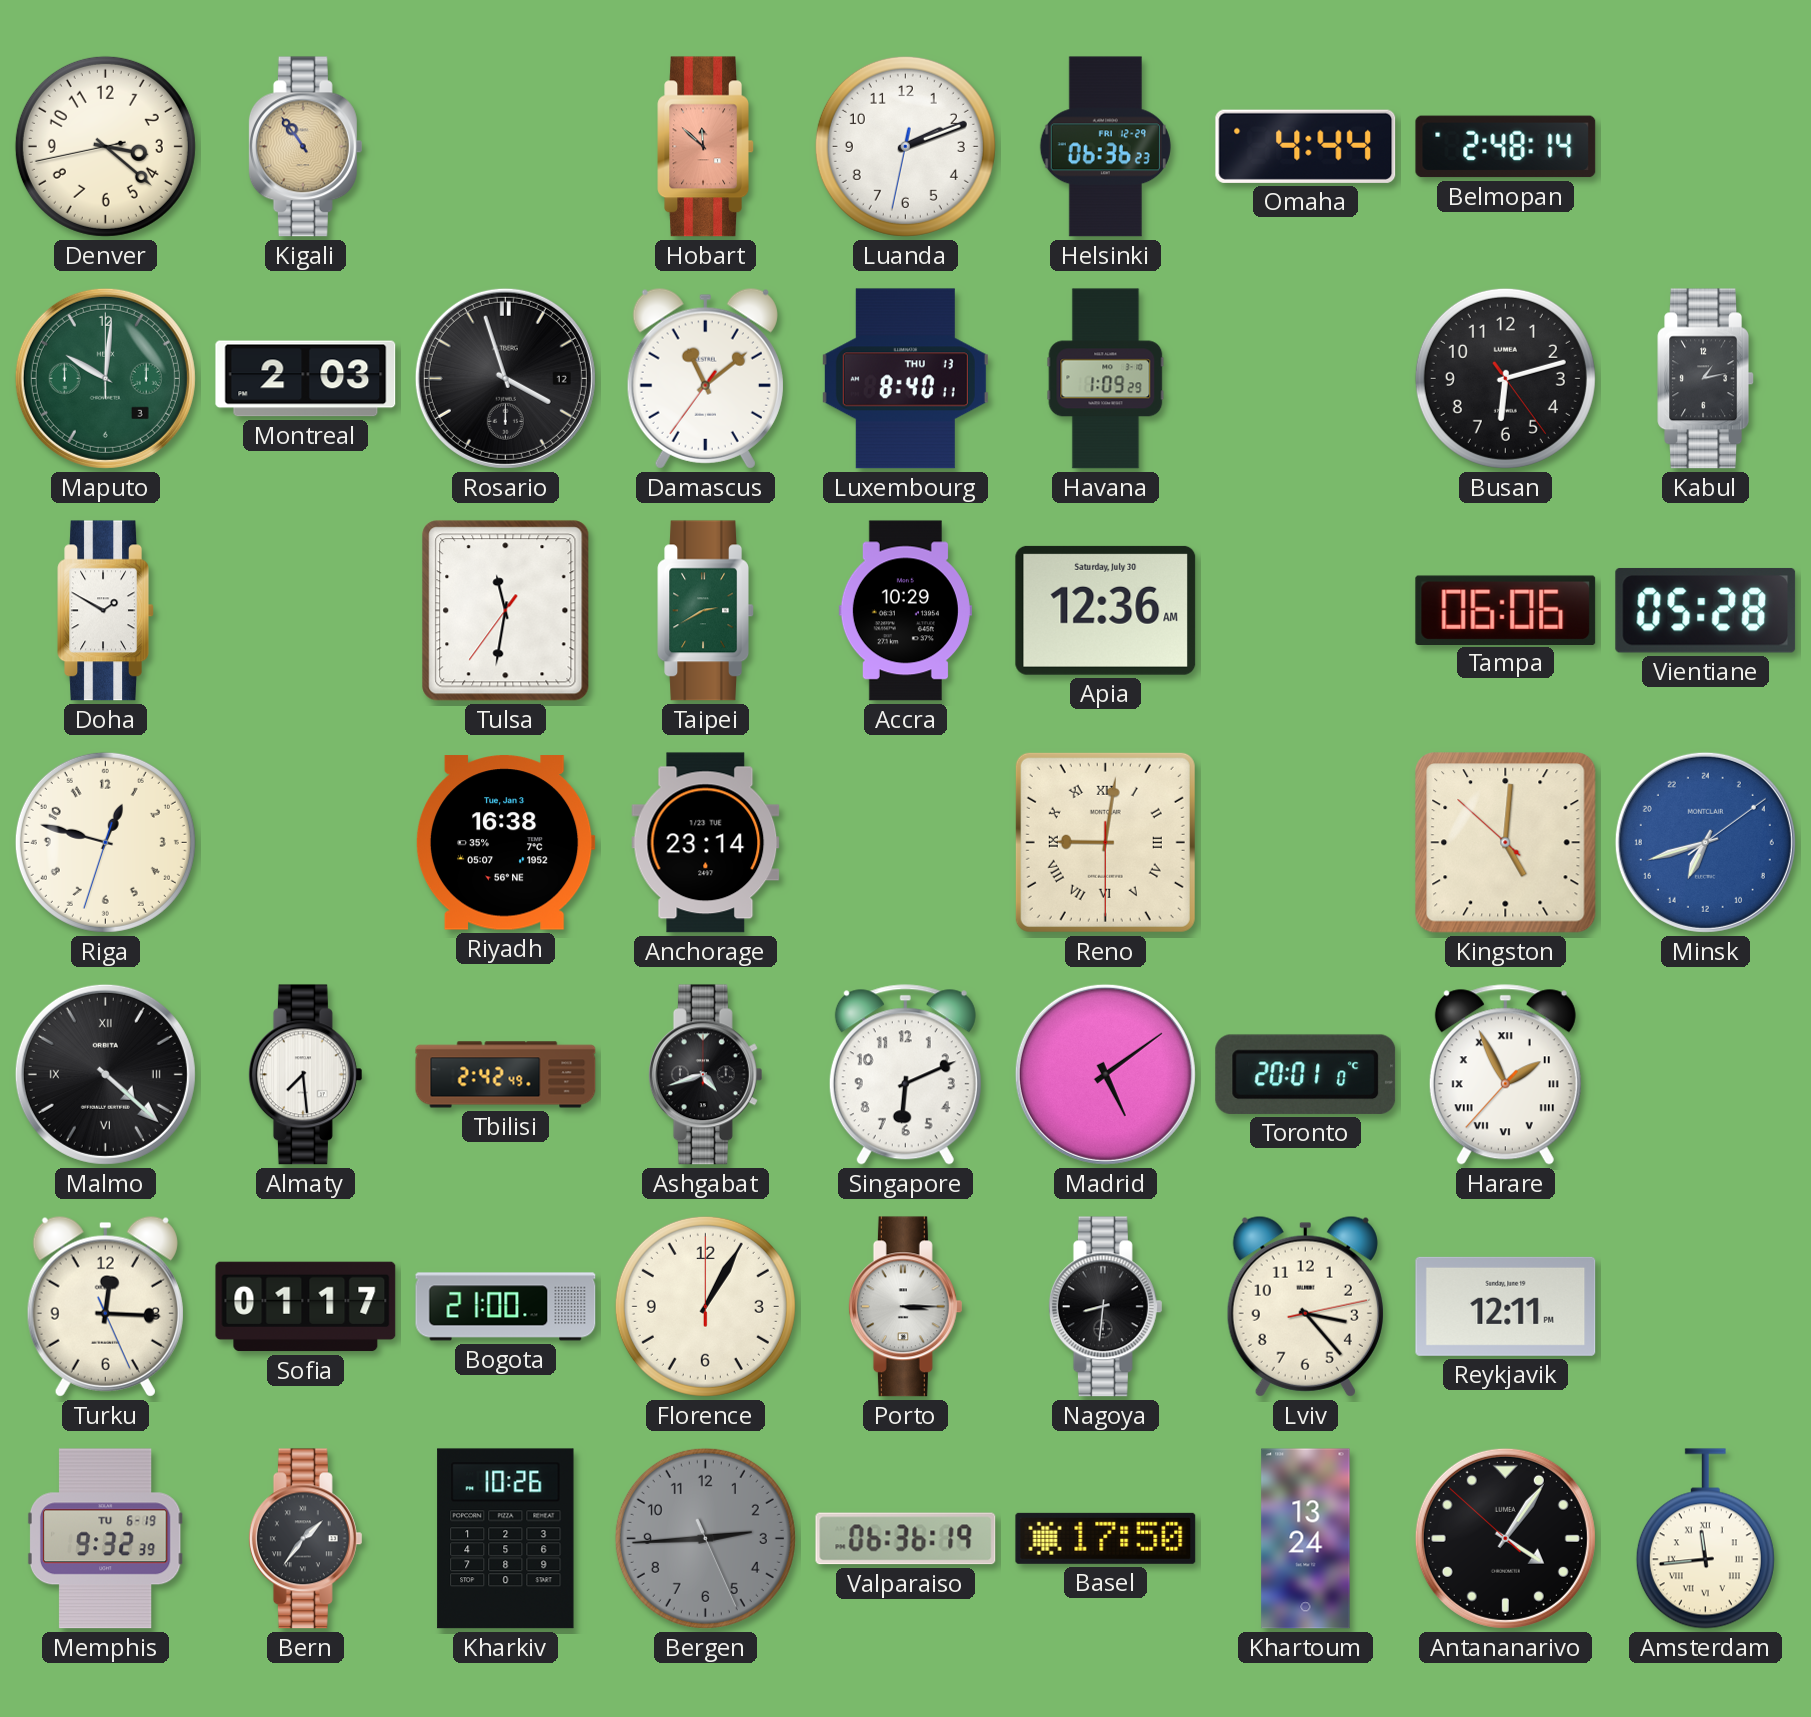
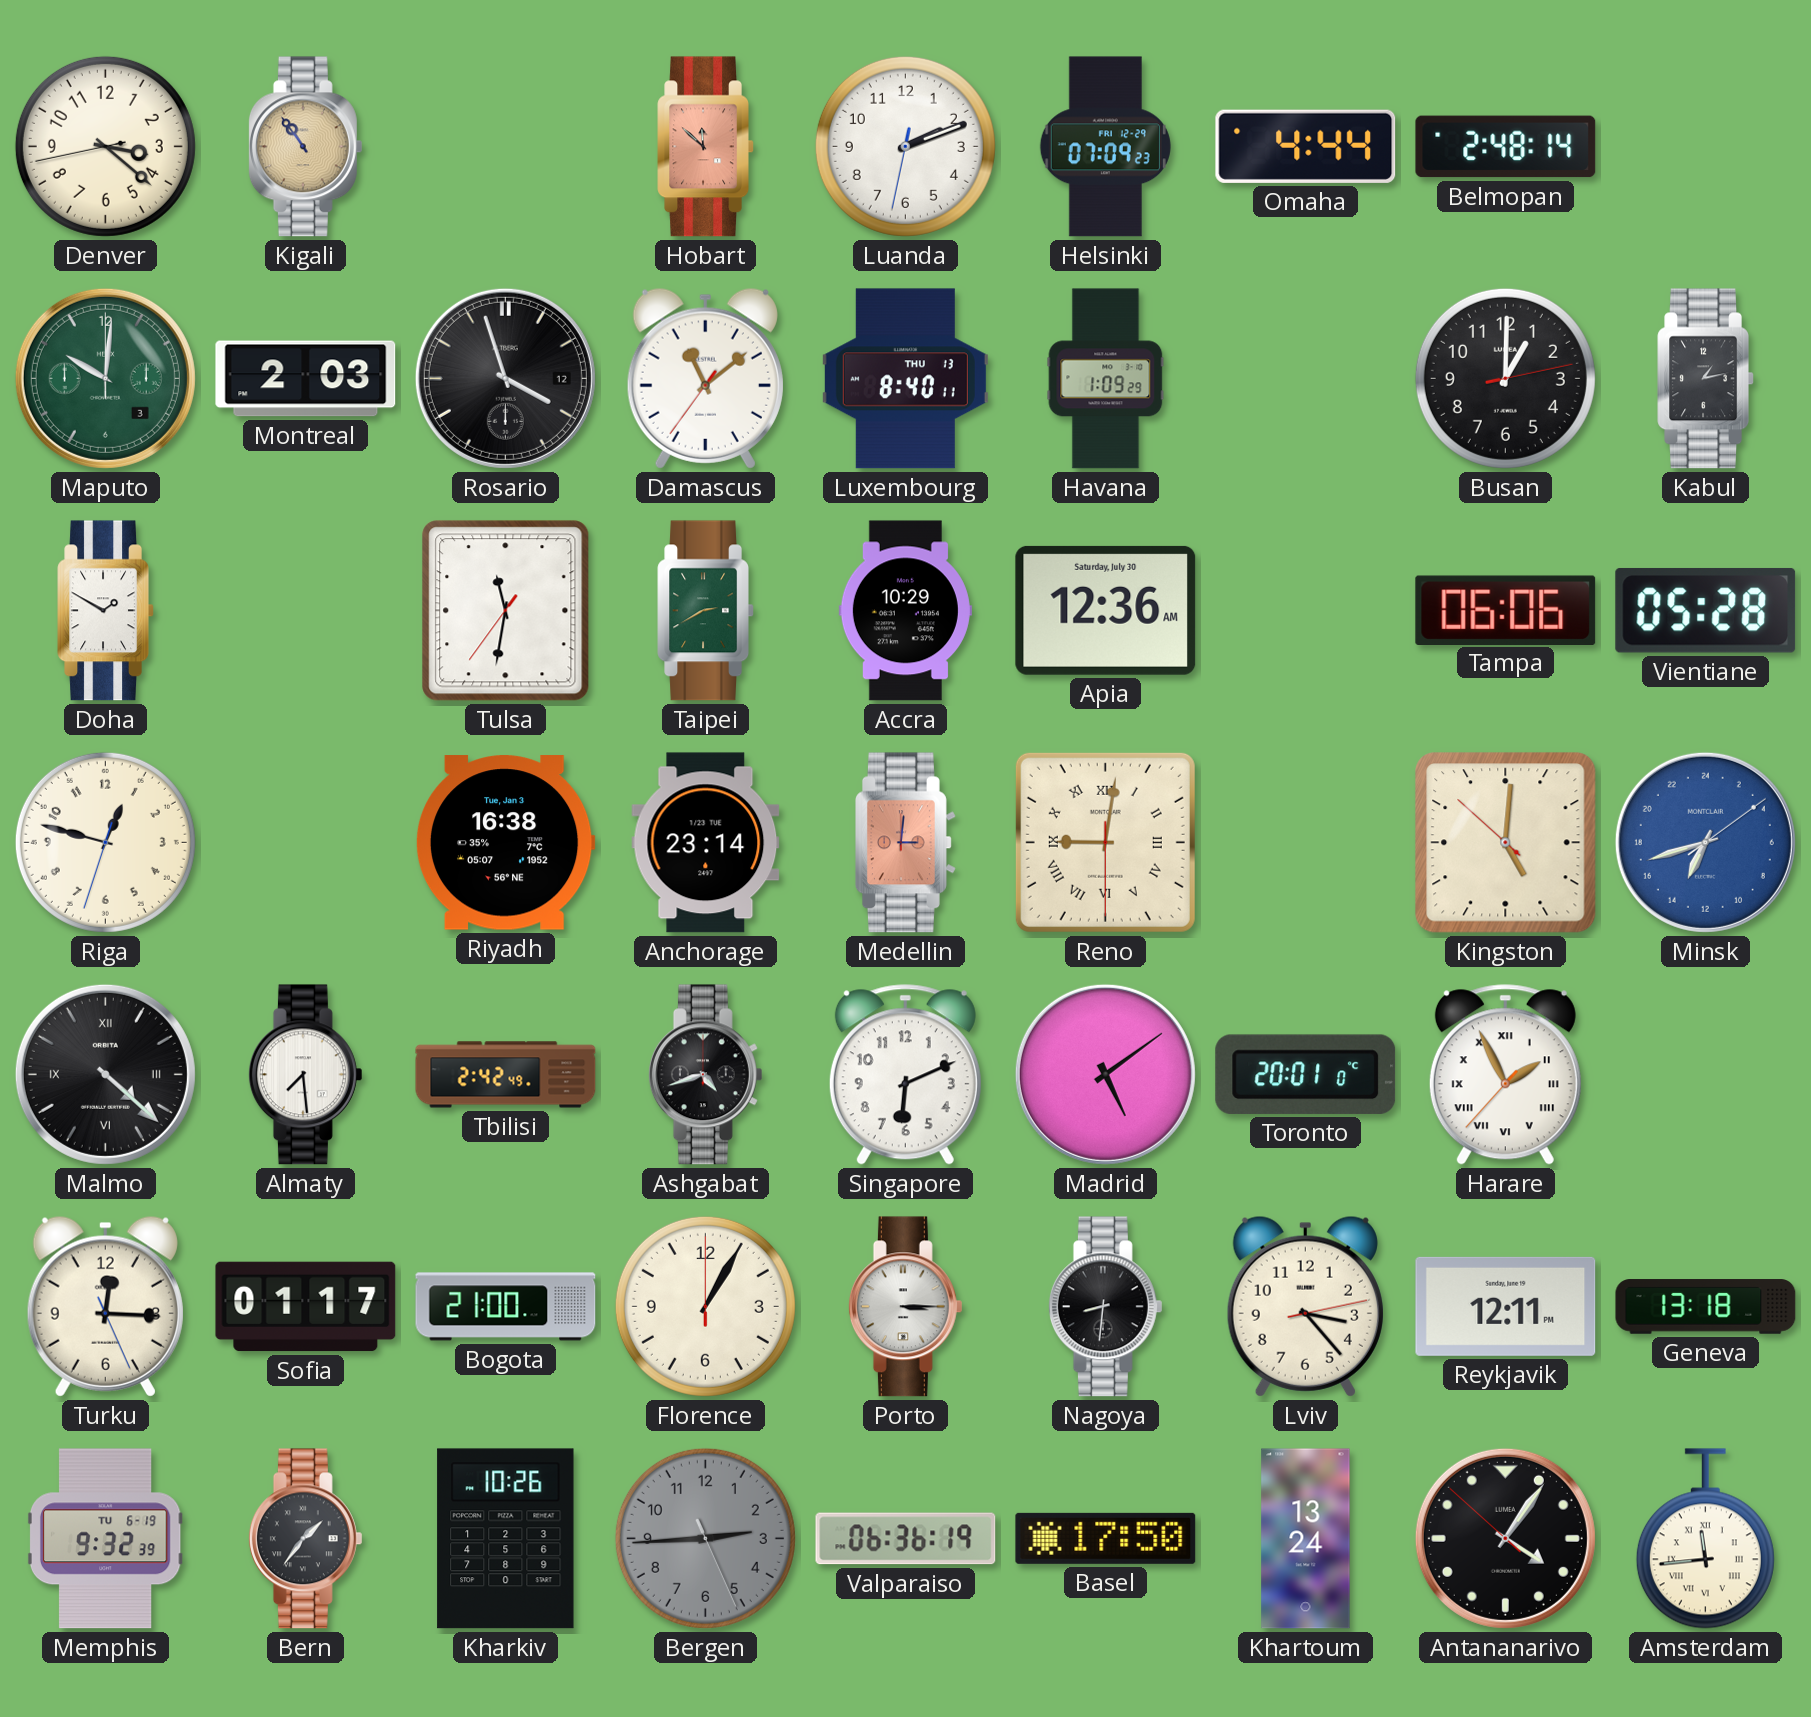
Helsinki: 06:36 -> 07:09
Busan: 6:12 -> 1:00
Medellin: none -> 3:01
Geneva: none -> 13:18
